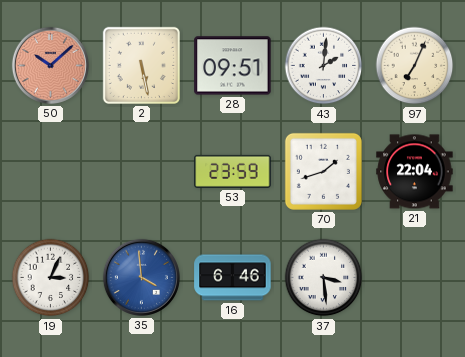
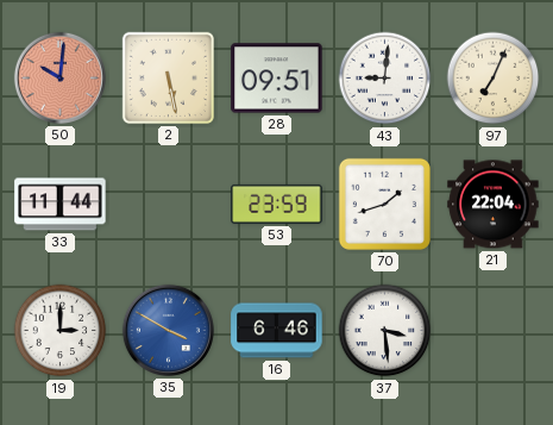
50: 10:08 -> 10:01
43: 2:01 -> 9:01
33: none -> 11:44
19: 3:04 -> 3:00
35: 3:59 -> 3:50
